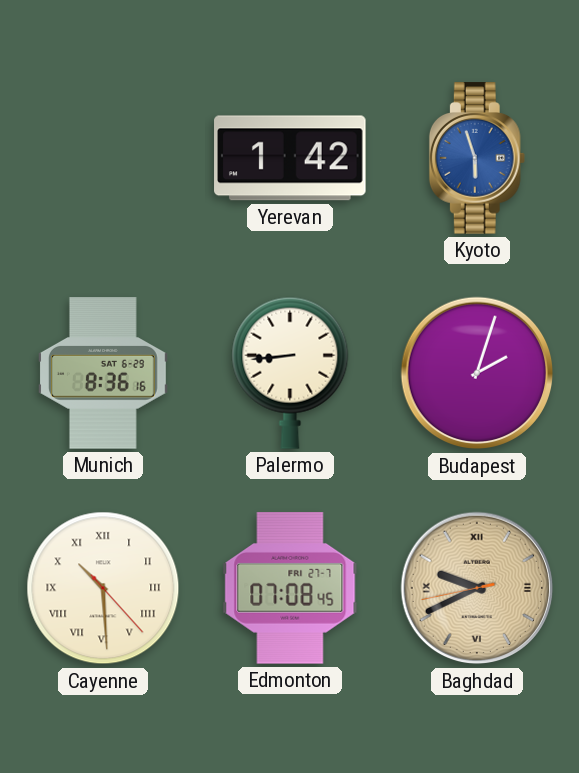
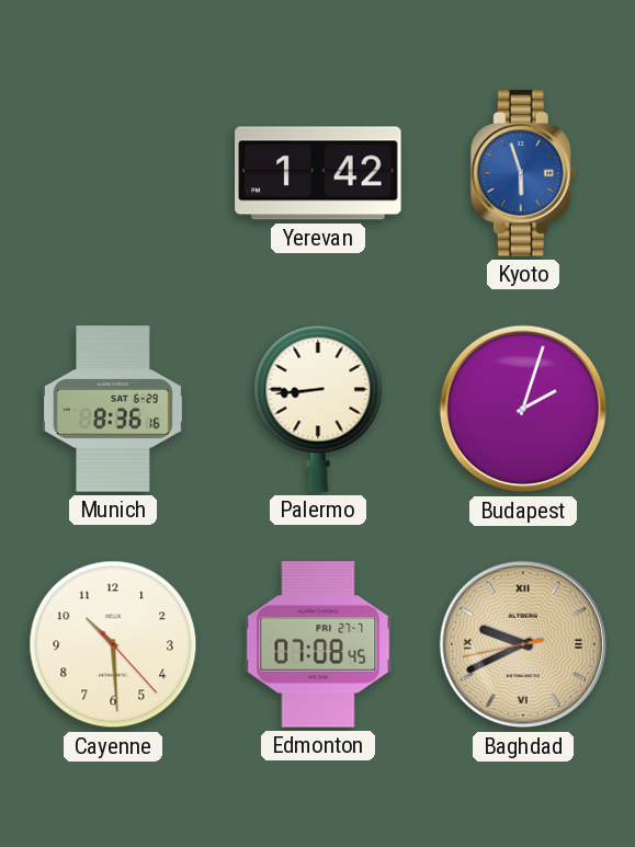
Cayenne numerals: Roman -> Arabic
